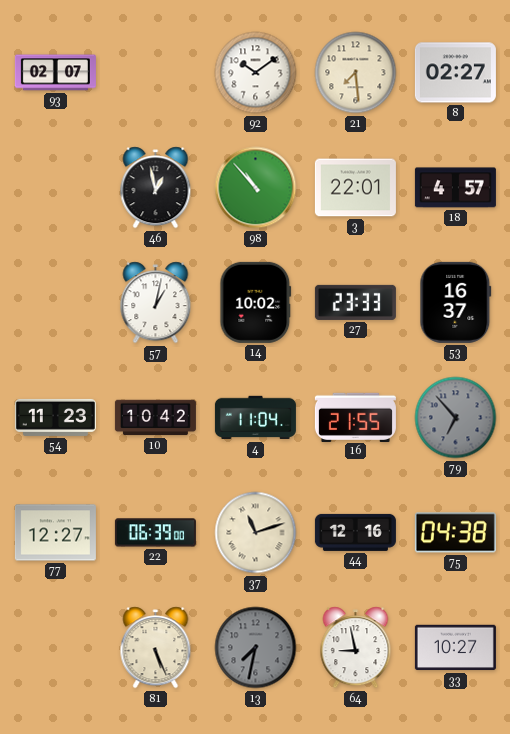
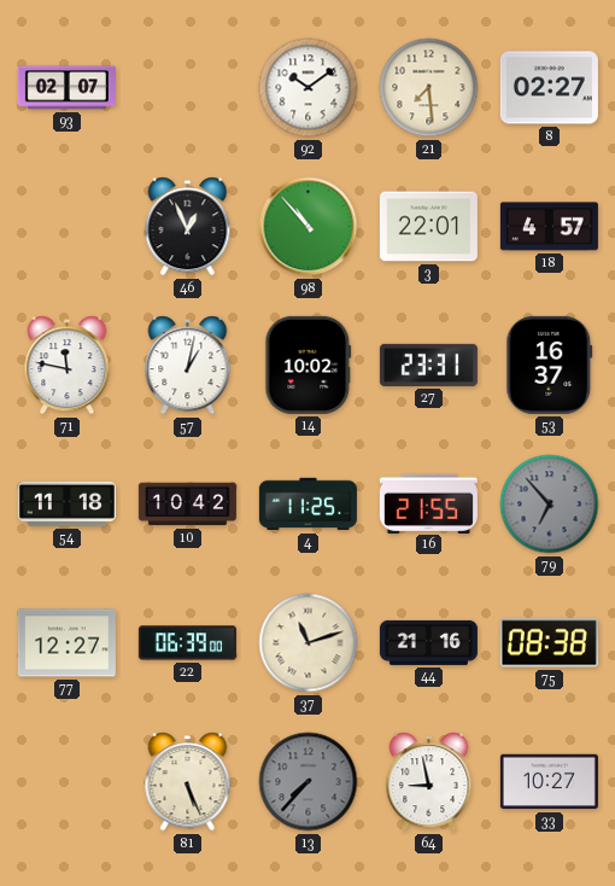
46: 12:58 -> 12:56
71: none -> 11:47
27: 23:33 -> 23:31
54: 11:23 -> 11:18
4: 11:04 -> 11:25
44: 12:16 -> 21:16
75: 04:38 -> 08:38
13: 7:32 -> 7:37
